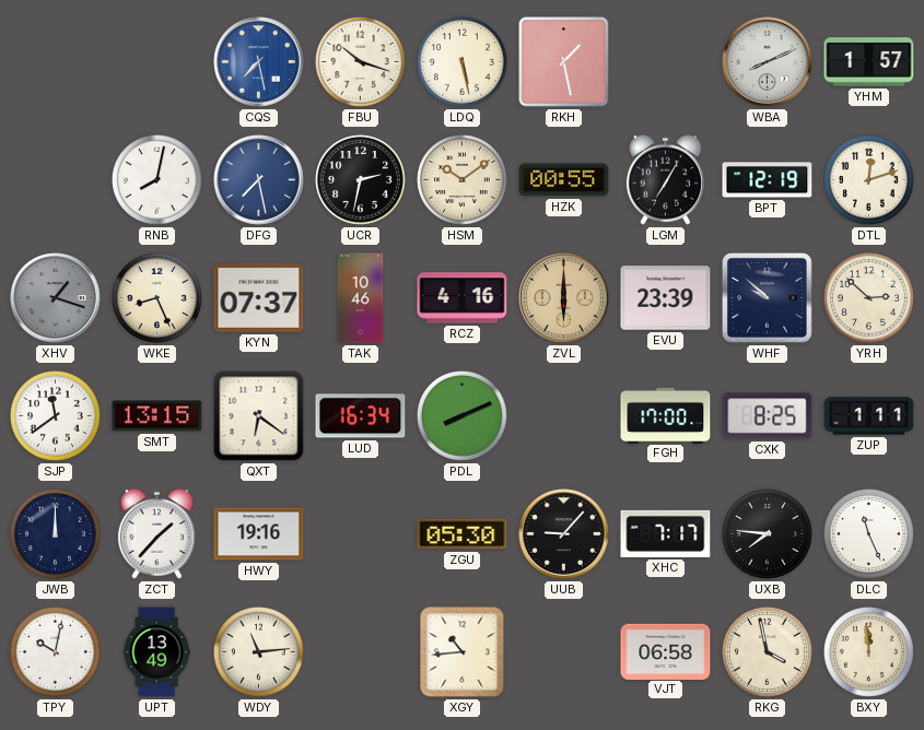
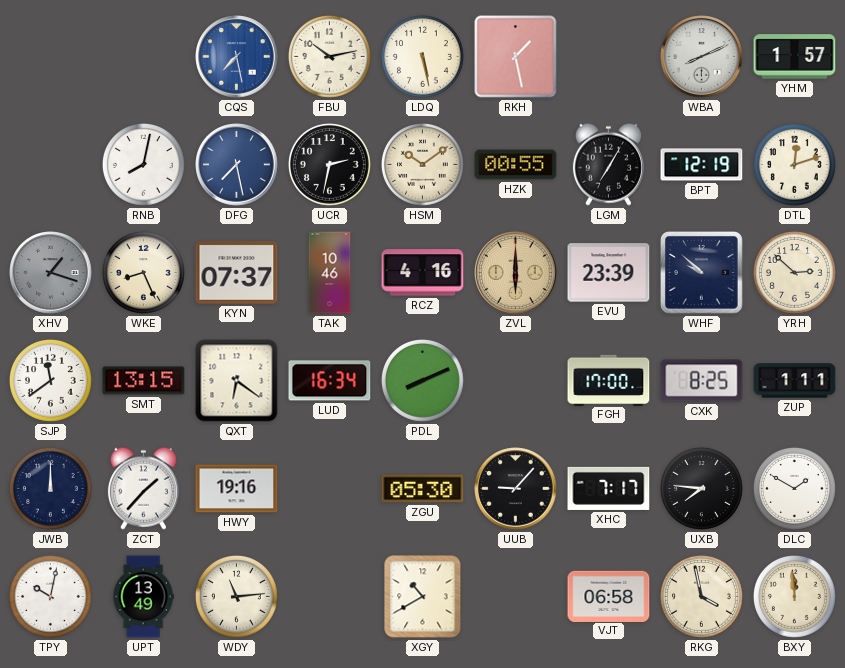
FBU: 10:18 -> 10:13
DLC: 11:26 -> 1:50
XGY: 10:44 -> 10:40
